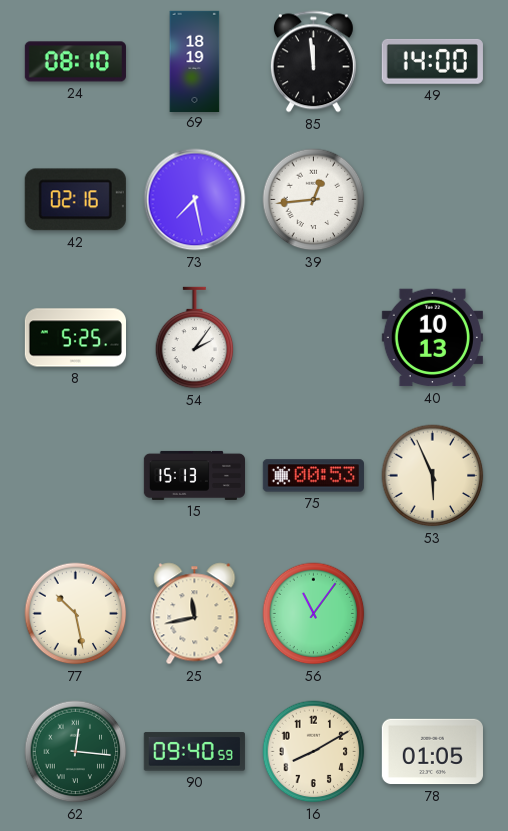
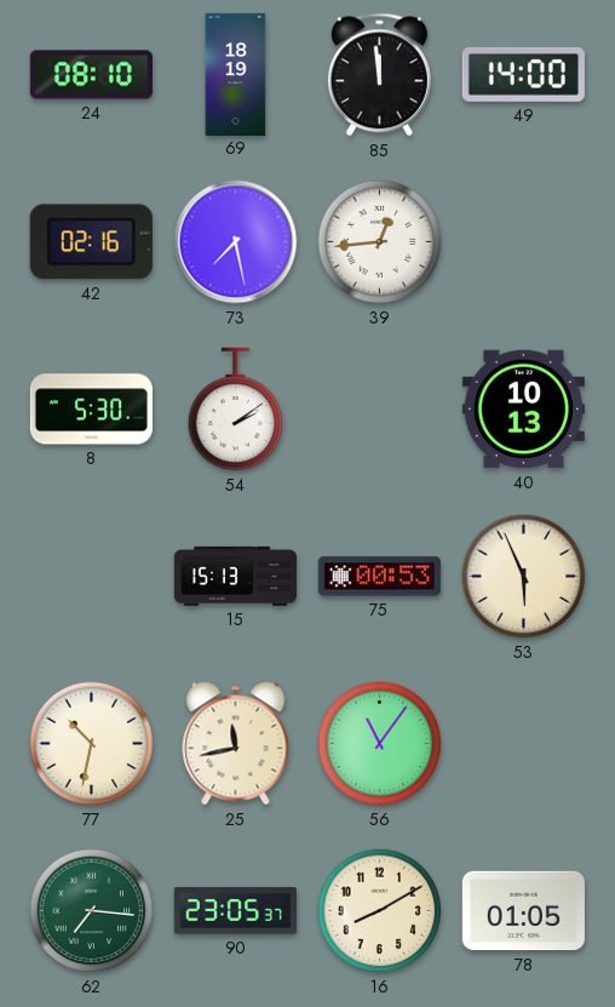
8: 5:25 -> 5:30
54: 2:06 -> 2:09
77: 10:28 -> 10:32
62: 12:16 -> 7:16
90: 09:40 -> 23:05
